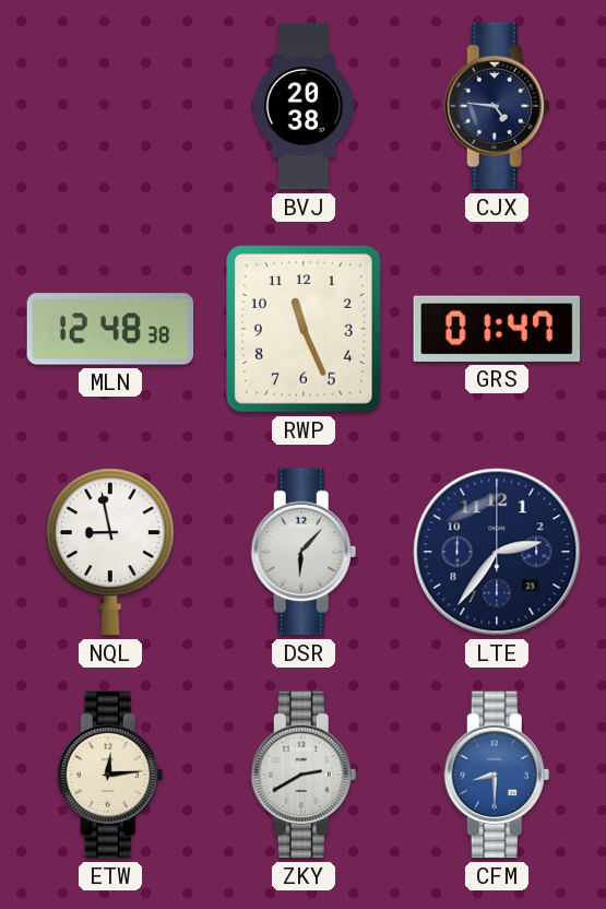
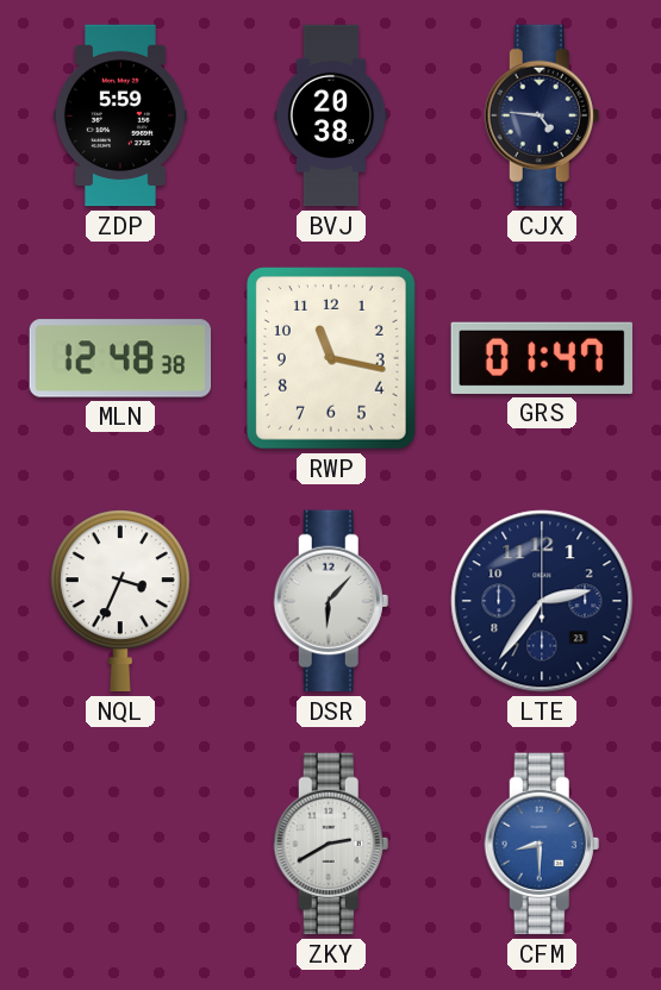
ZDP: none -> 5:59
RWP: 11:26 -> 11:17
NQL: 8:58 -> 3:34
ETW: 12:14 -> none
